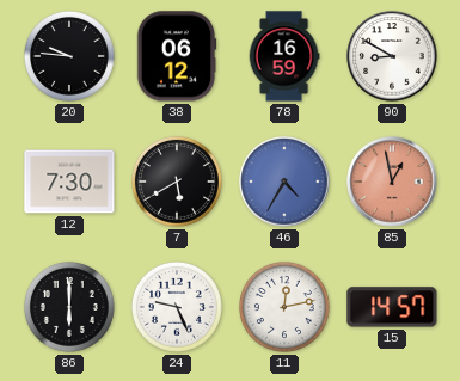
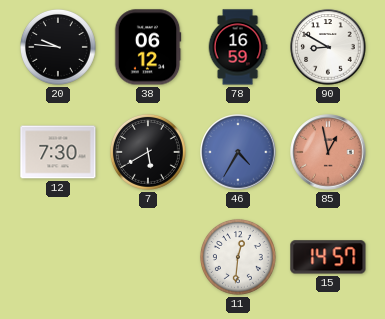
86: 6:00 -> none
24: 9:26 -> none
11: 12:13 -> 12:31
